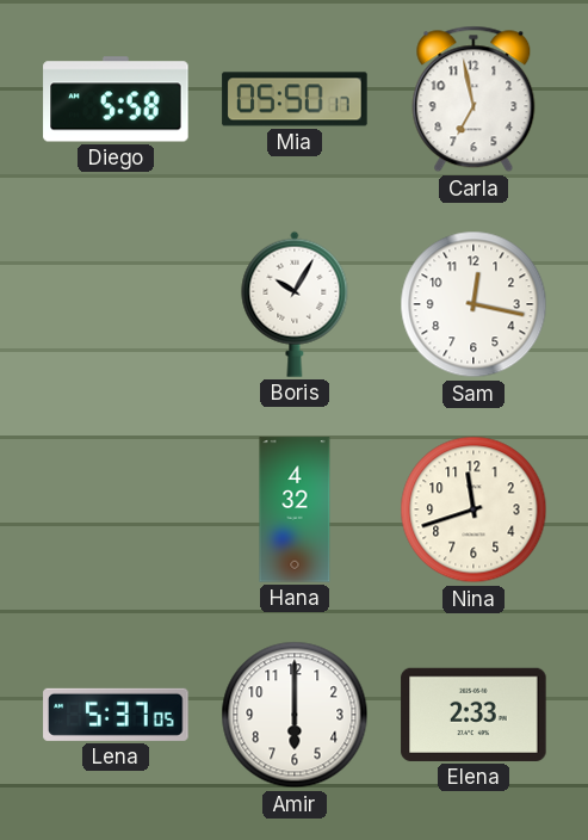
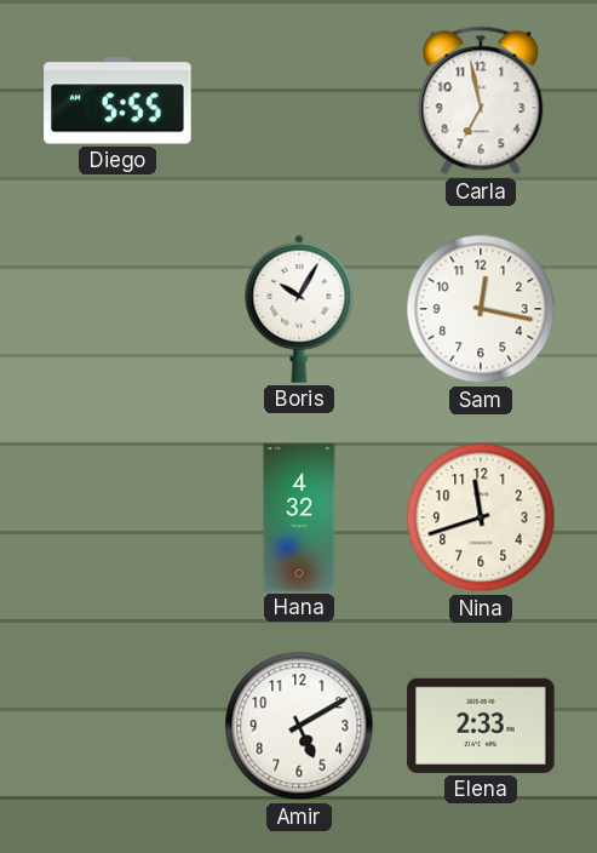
Diego: 5:58 -> 5:55
Mia: 05:50 -> none
Lena: 5:37 -> none
Amir: 6:00 -> 5:10
